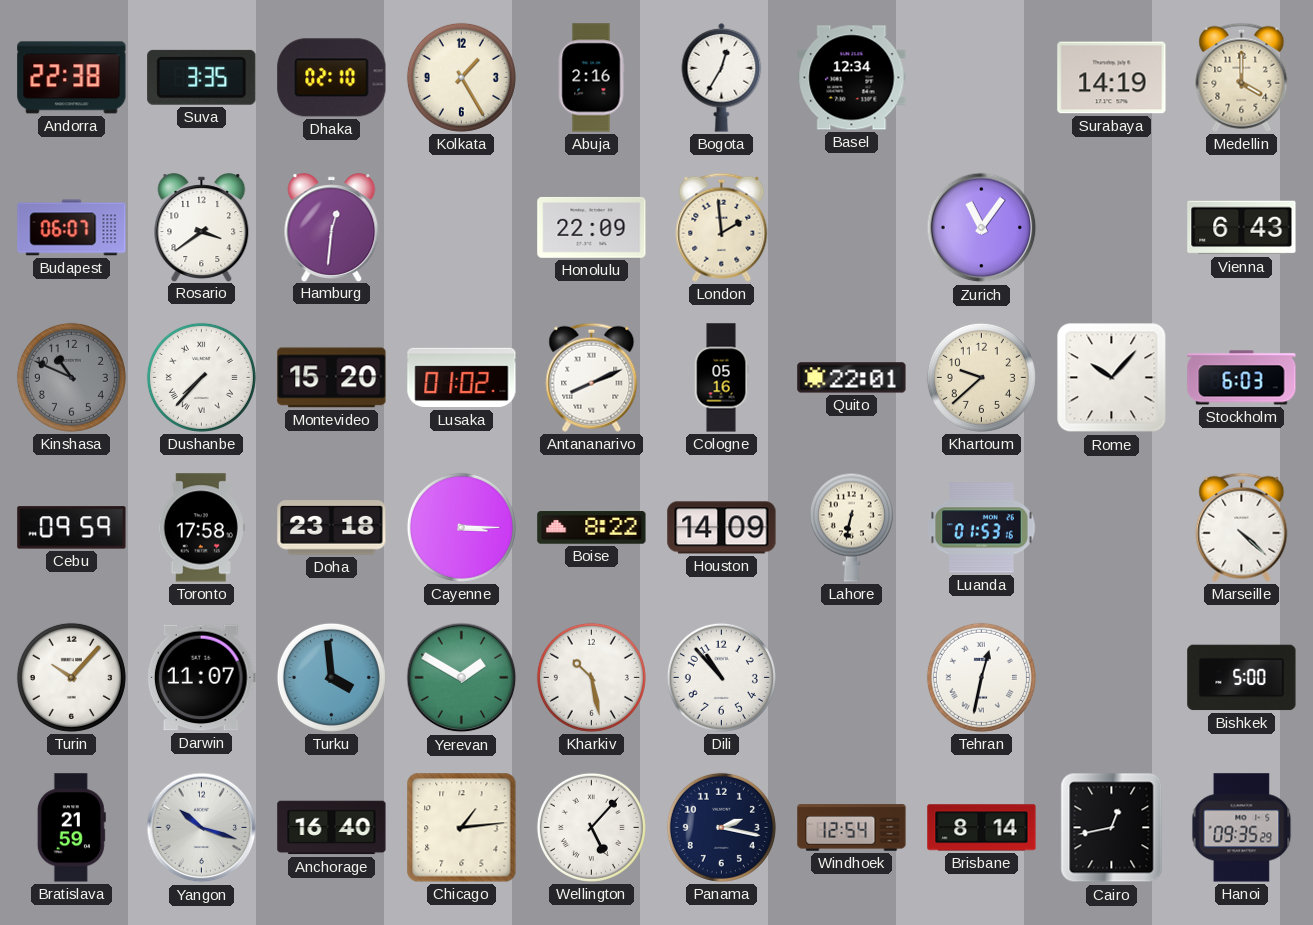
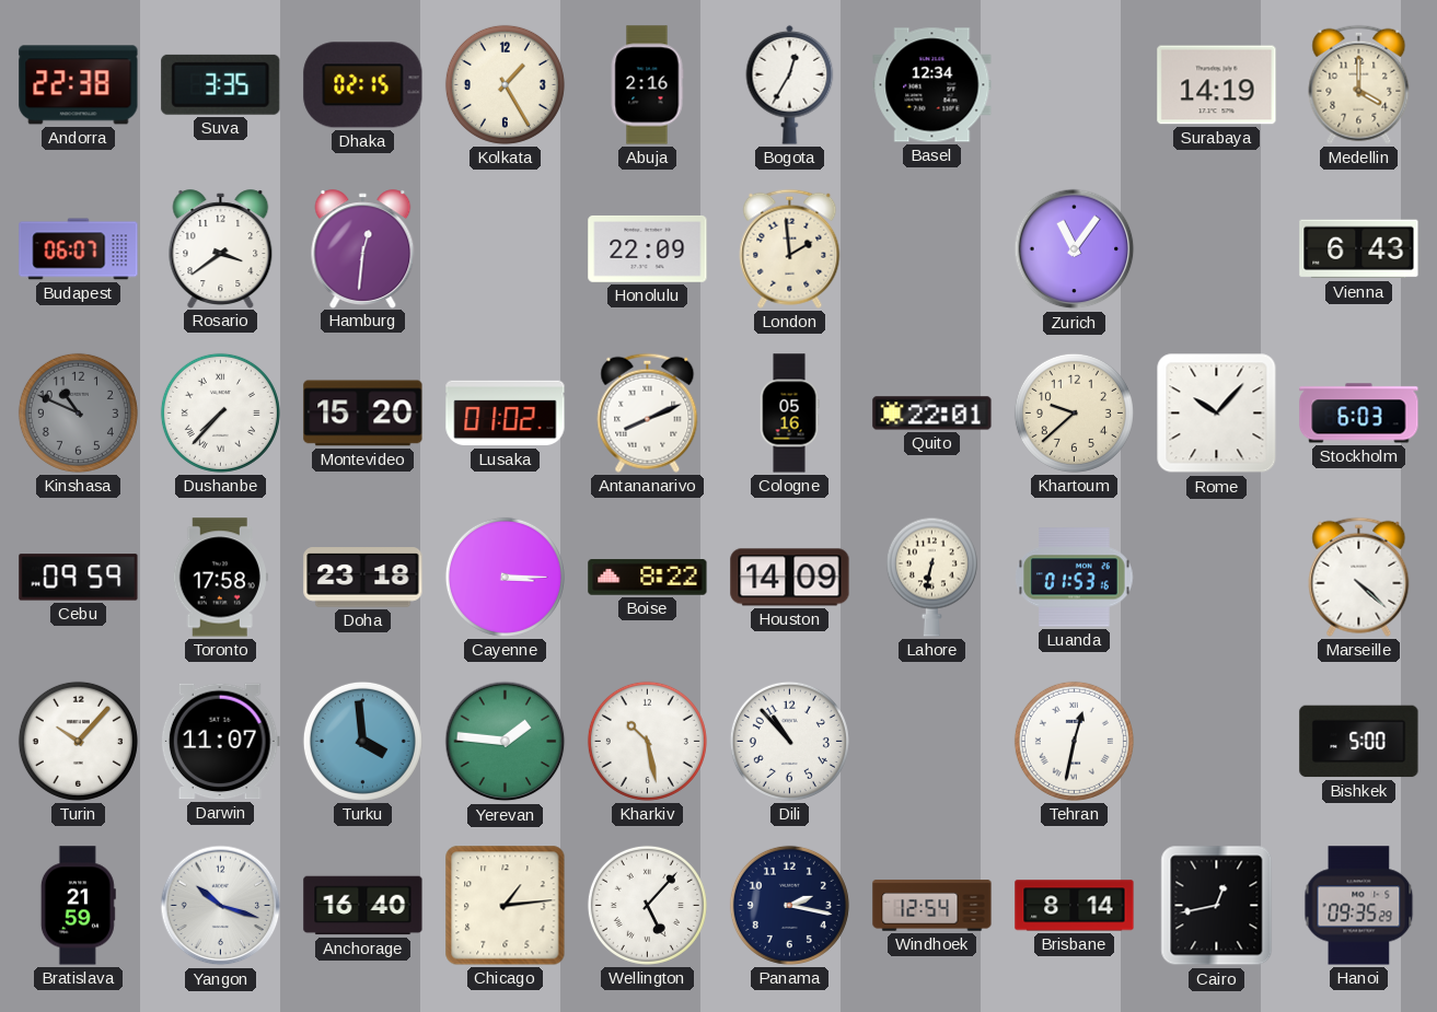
Dhaka: 02:10 -> 02:15
Yerevan: 1:50 -> 1:46
